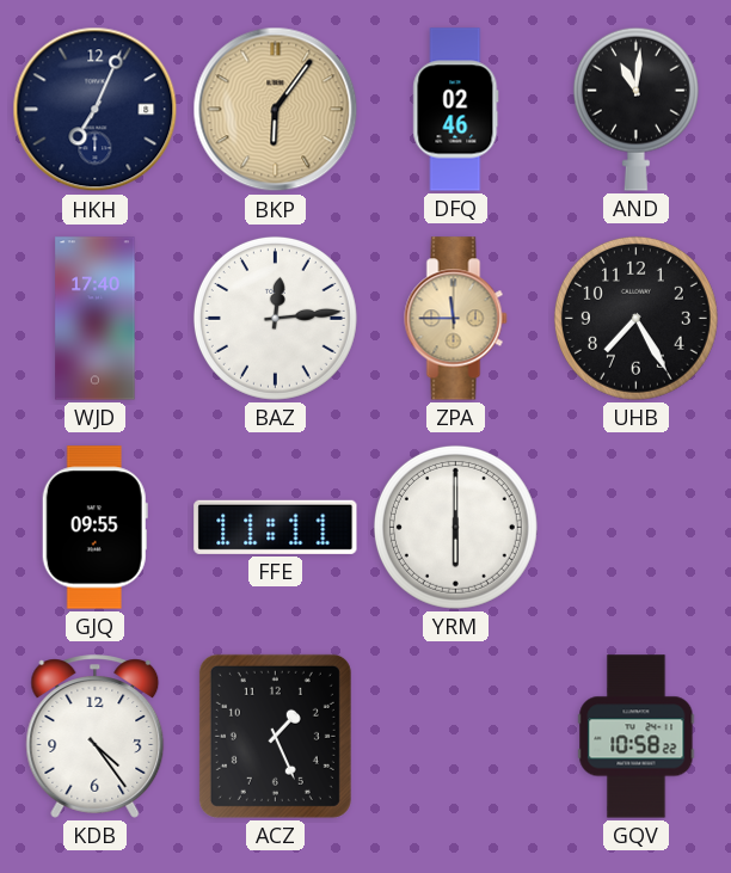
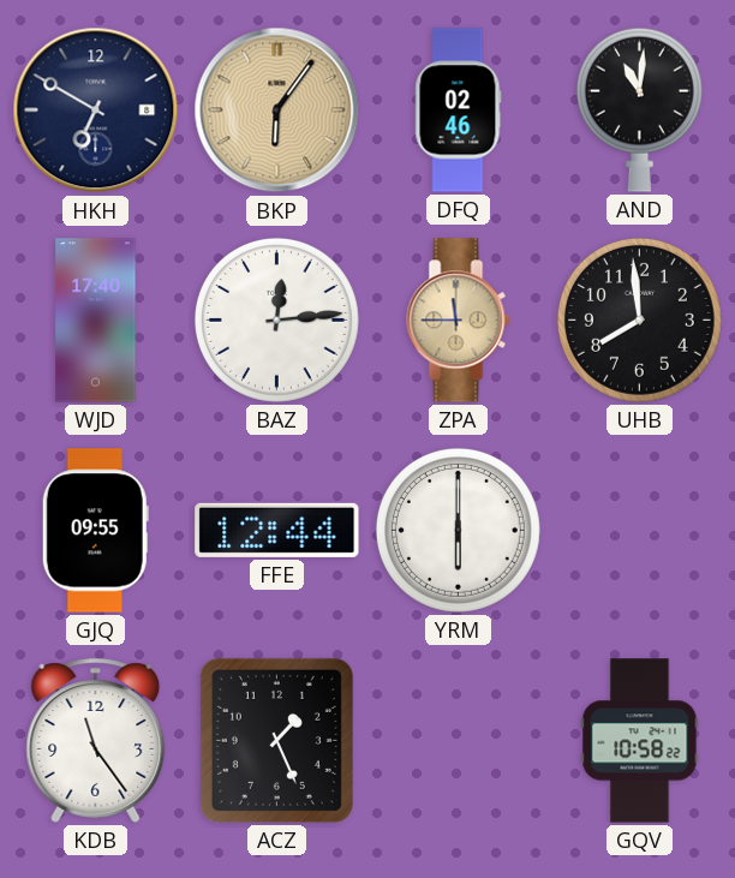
HKH: 7:04 -> 6:50
UHB: 7:25 -> 7:59
FFE: 11:11 -> 12:44
KDB: 4:24 -> 11:24
